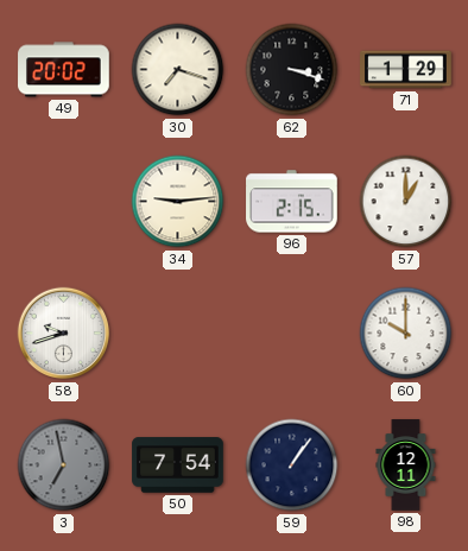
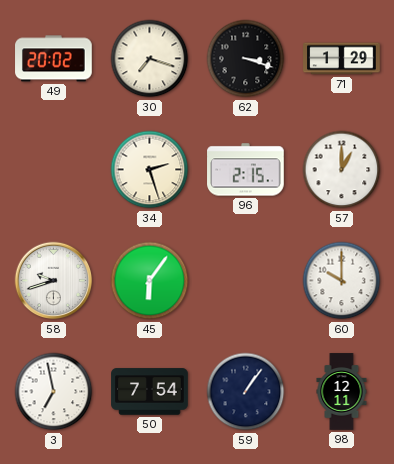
34: 9:14 -> 2:27
45: none -> 6:06
3 dial: grey -> white
